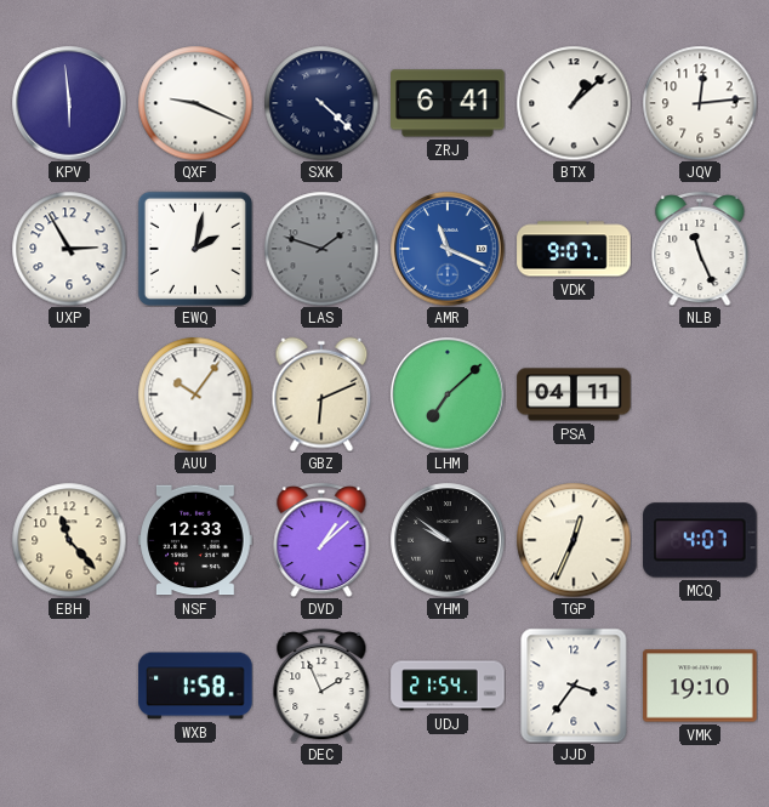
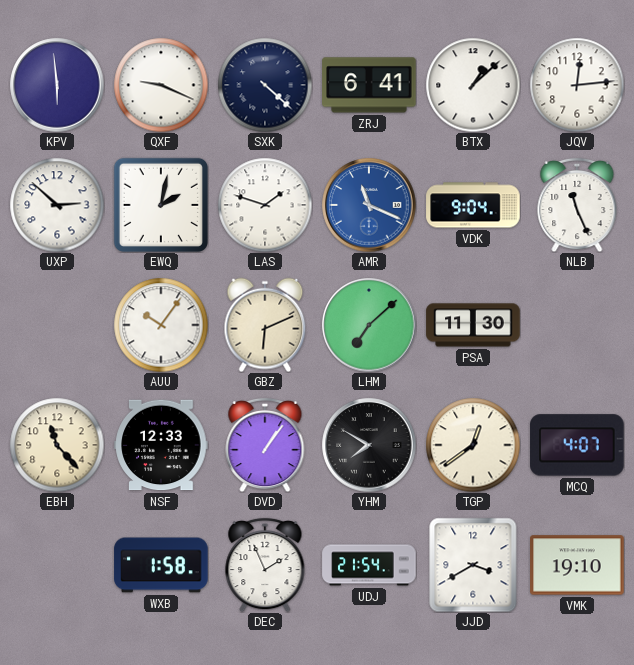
UXP: 2:55 -> 2:52
LAS dial: grey -> white
VDK: 9:07 -> 9:04
PSA: 04:11 -> 11:30
DVD: 1:08 -> 1:06
YHM: 9:51 -> 7:50
TGP: 12:34 -> 12:39
JJD: 3:36 -> 3:40
